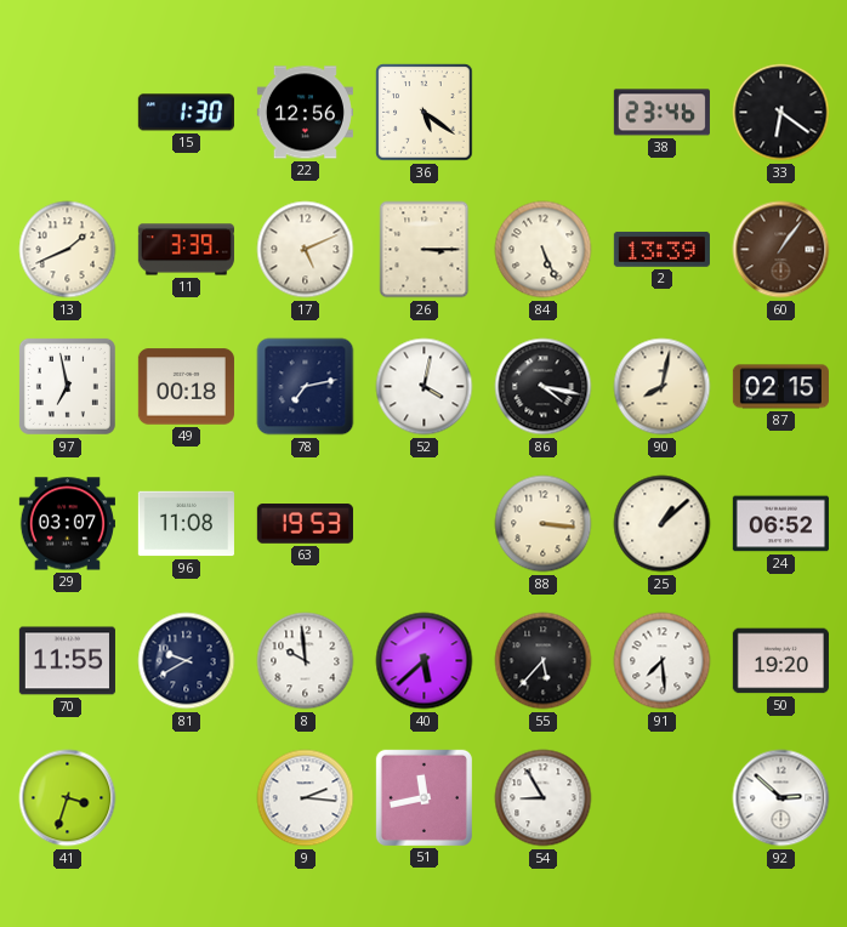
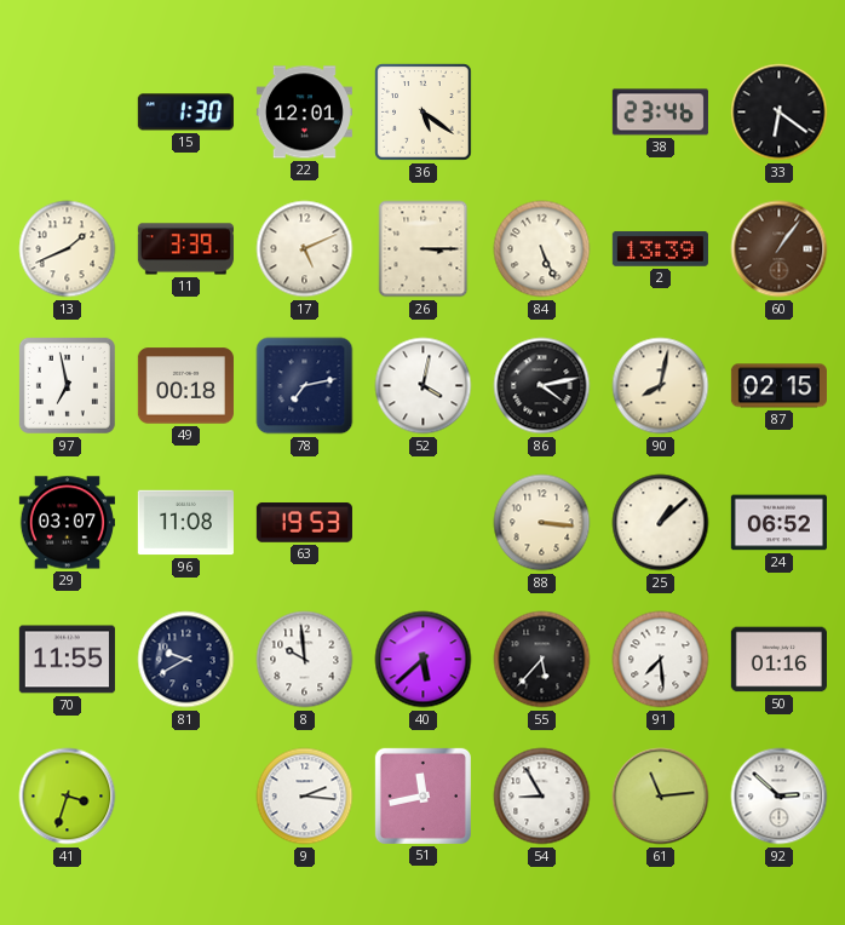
22: 12:56 -> 12:01
86: 4:17 -> 4:13
50: 19:20 -> 01:16
61: none -> 11:14
